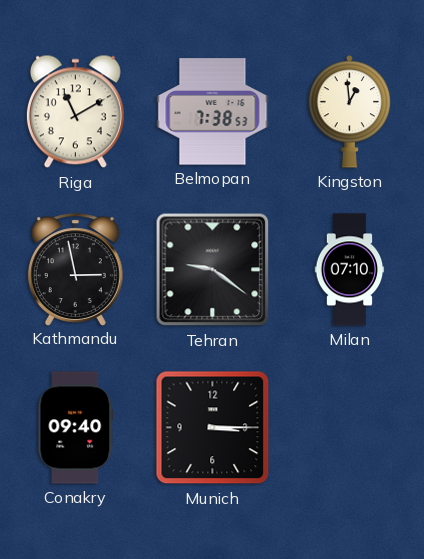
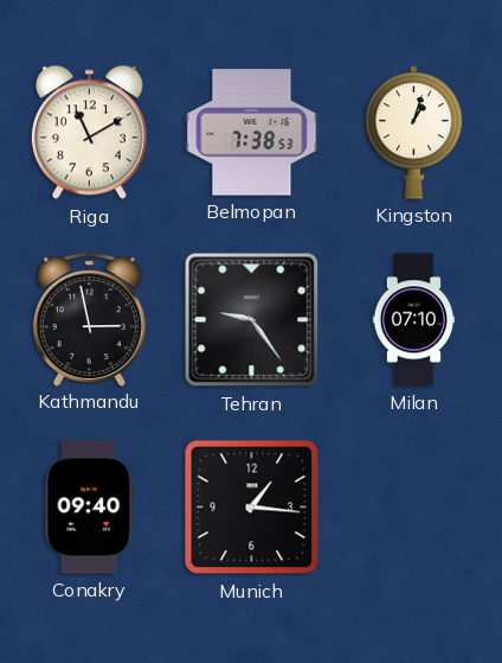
Kingston: 12:59 -> 1:03
Tehran: 9:21 -> 9:24
Munich: 3:15 -> 1:16
